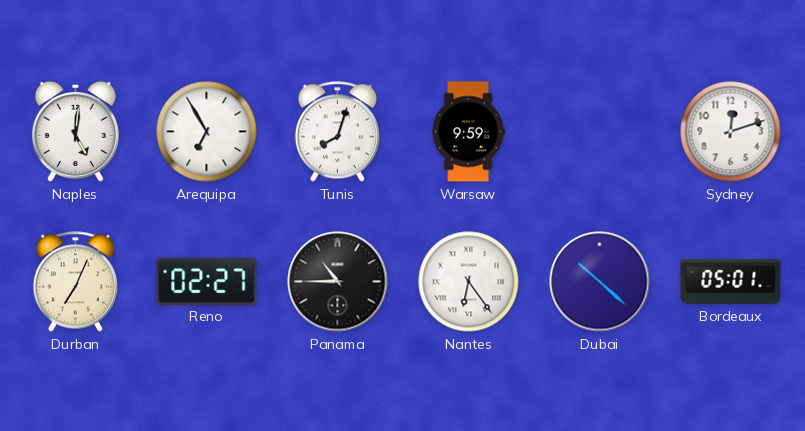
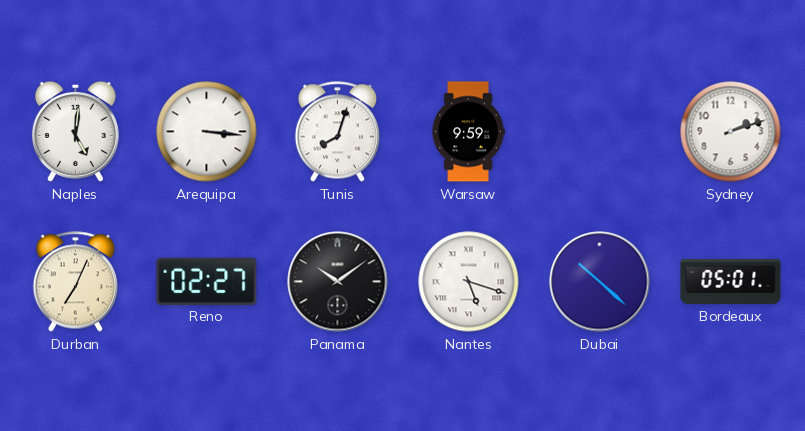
Arequipa: 6:55 -> 3:16
Sydney: 12:12 -> 2:12
Panama: 10:45 -> 10:09
Nantes: 6:24 -> 5:18
